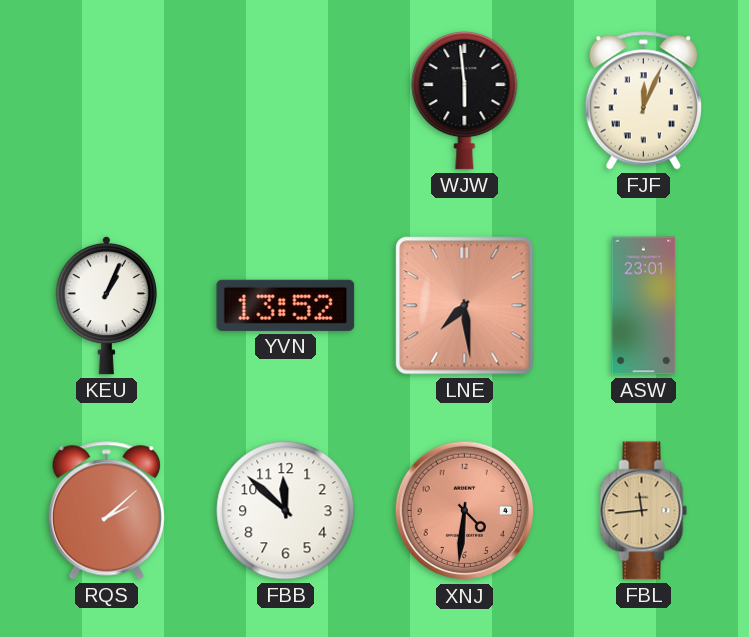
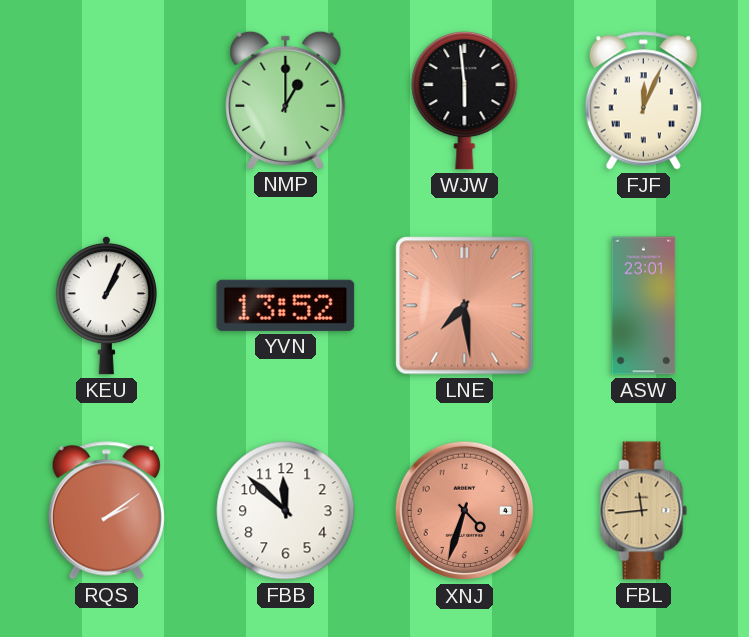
NMP: none -> 1:00
RQS: 2:08 -> 2:09
XNJ: 4:31 -> 4:33
